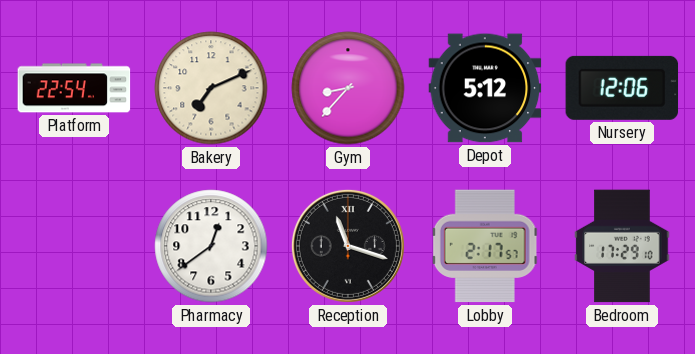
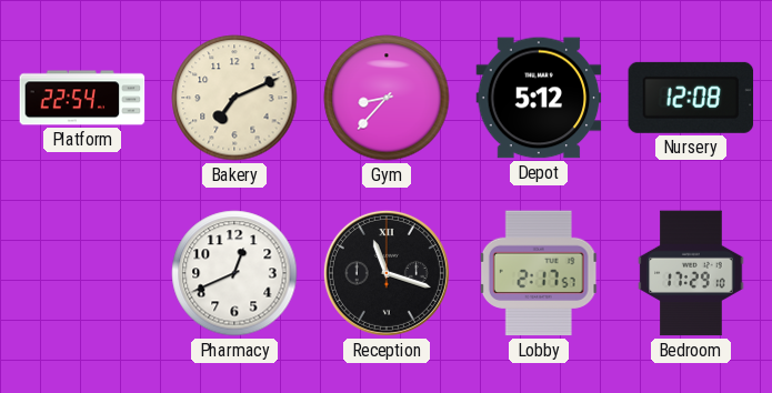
Nursery: 12:06 -> 12:08
Pharmacy: 12:39 -> 12:41
